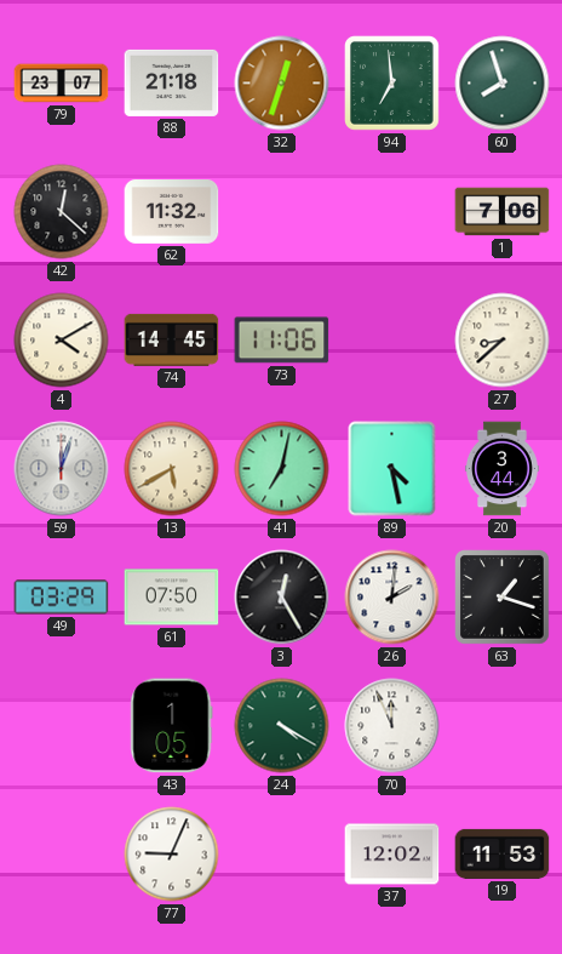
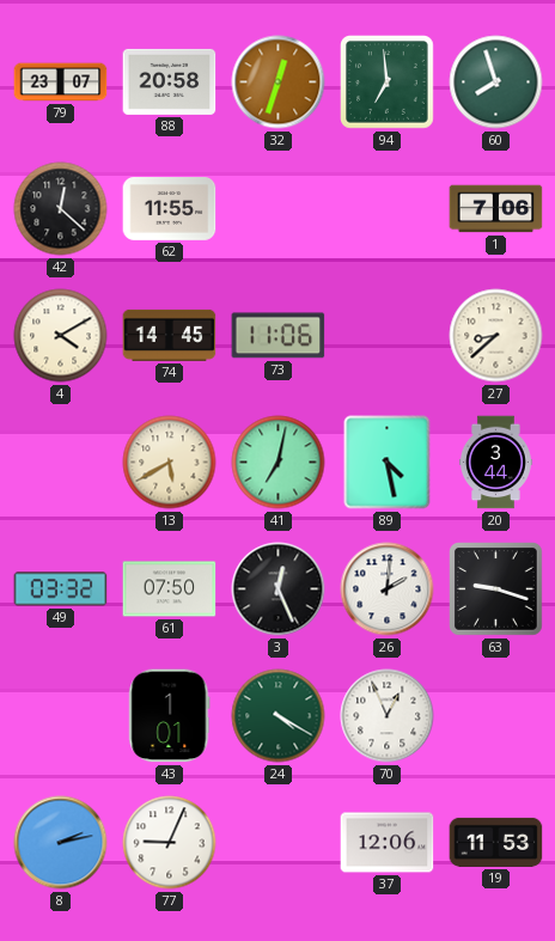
88: 21:18 -> 20:58
62: 11:32 -> 11:55
59: 12:03 -> none
49: 03:29 -> 03:32
3: 12:25 -> 12:26
63: 1:18 -> 9:18
43: 1:05 -> 1:01
70: 11:56 -> 12:56
8: none -> 2:13
37: 12:02 -> 12:06
